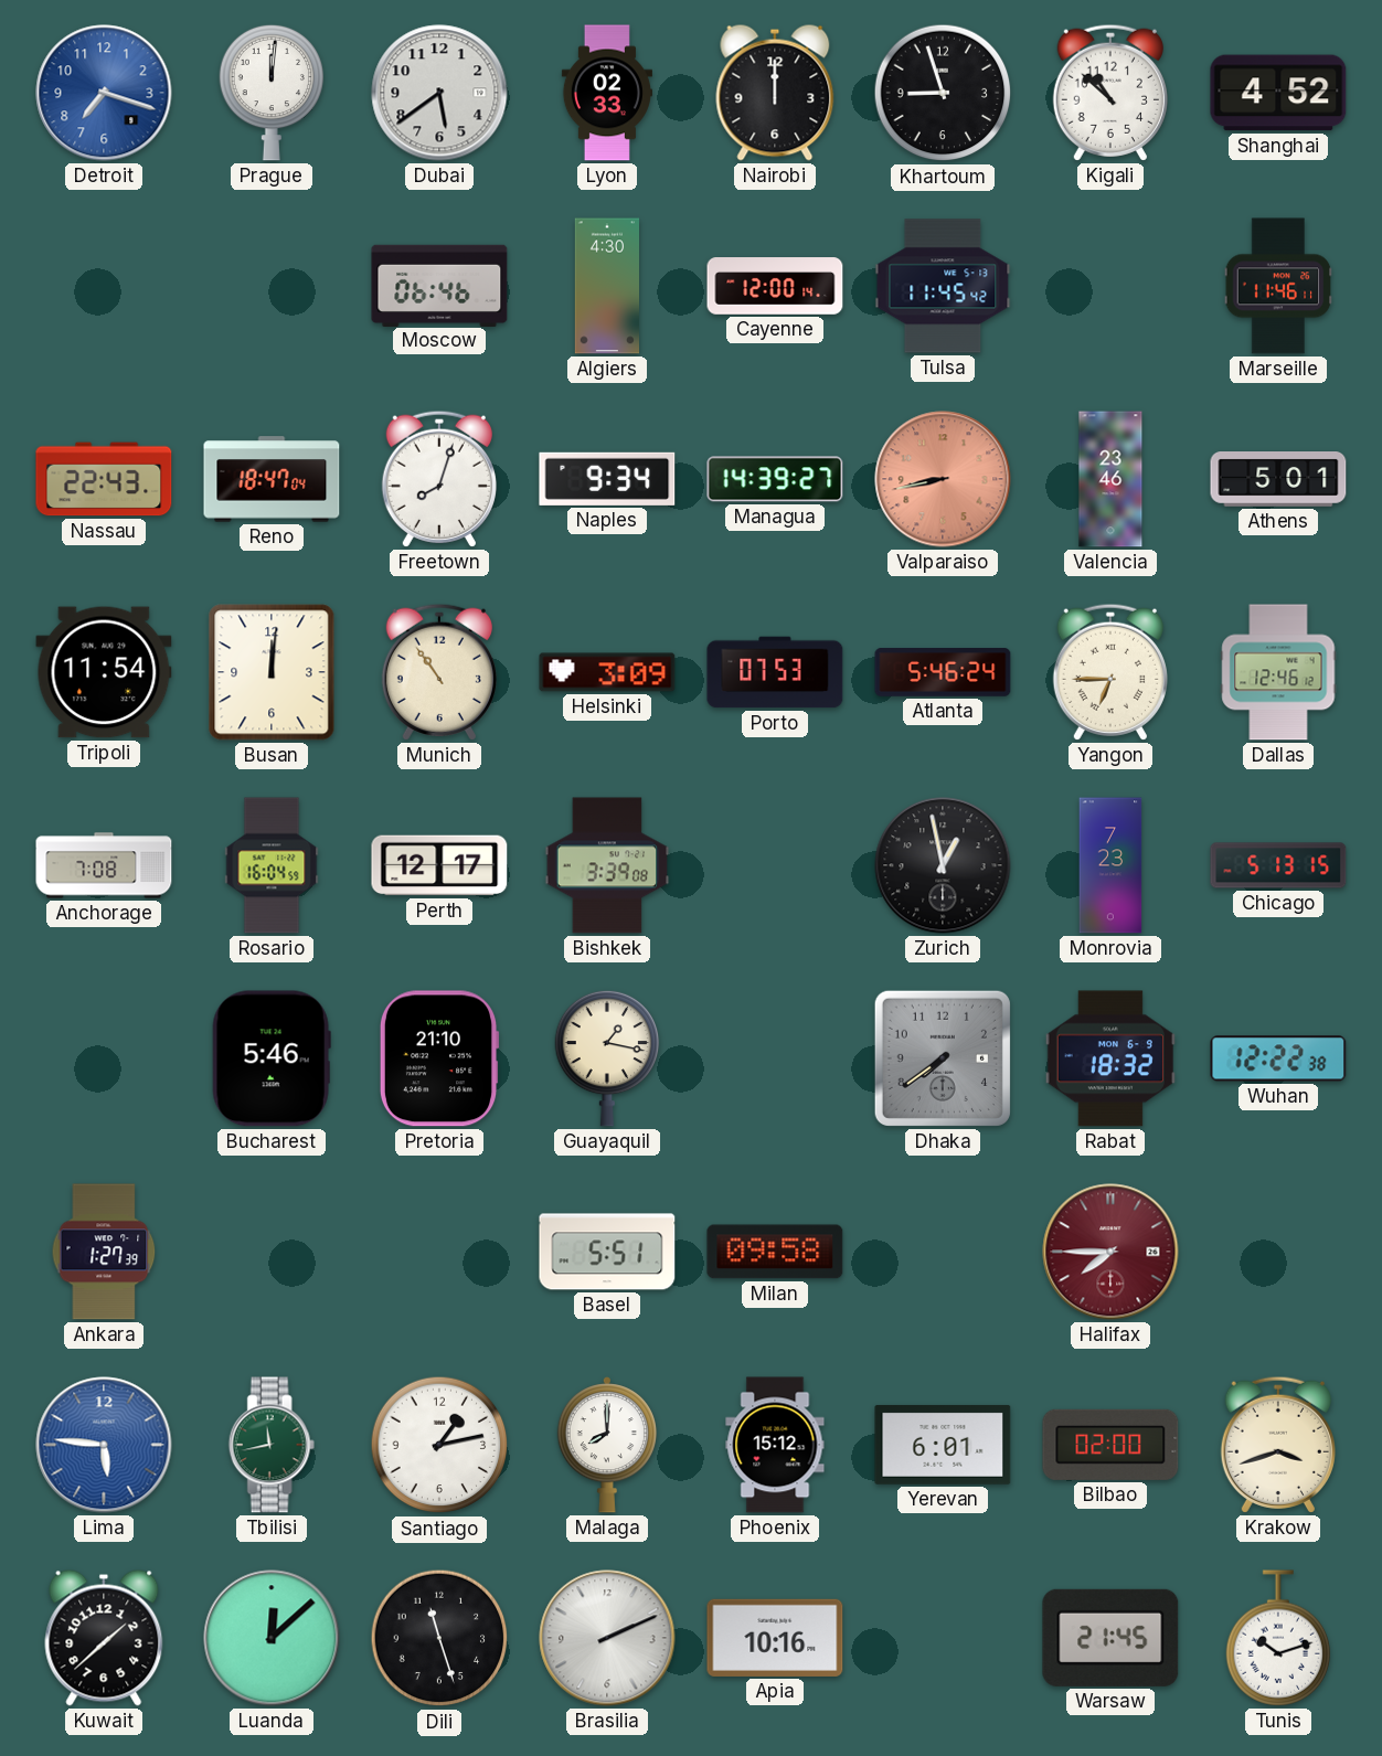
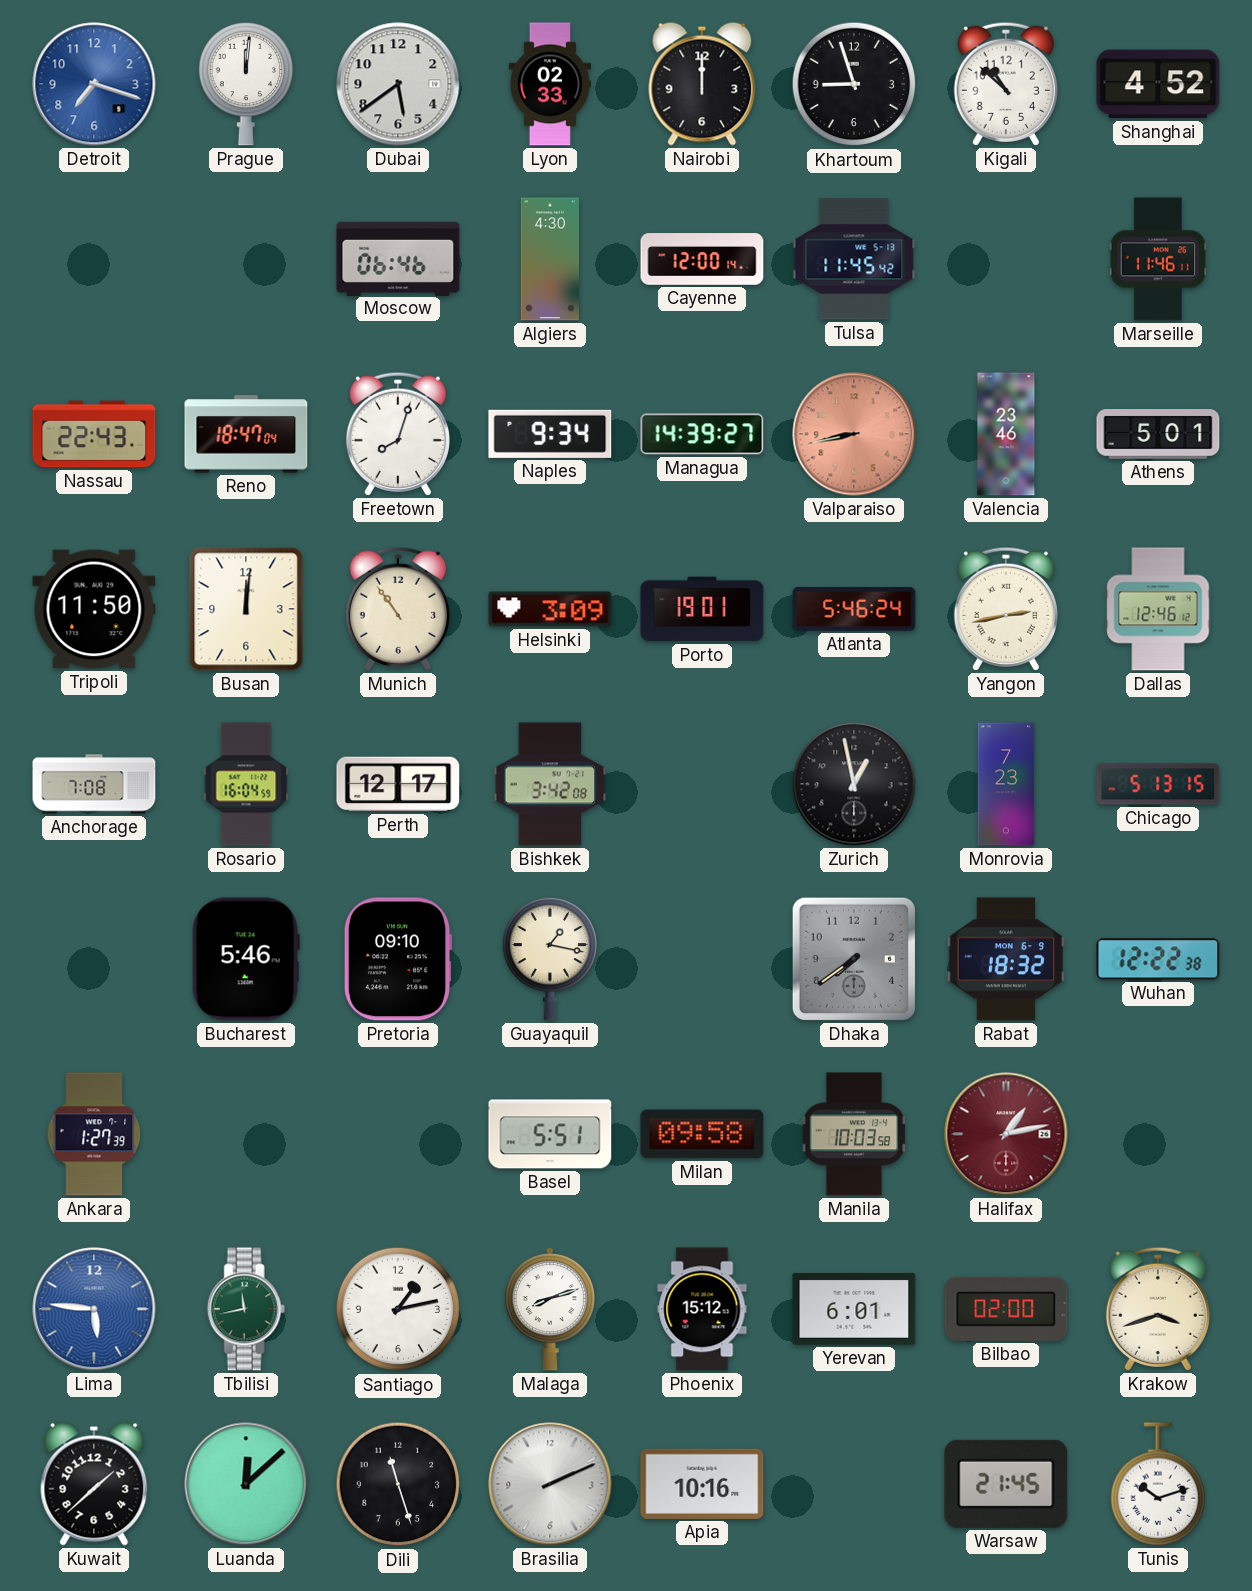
Tripoli: 11:54 -> 11:50
Porto: 07:53 -> 19:01
Yangon: 6:45 -> 2:43
Bishkek: 3:39 -> 3:42
Pretoria: 21:10 -> 09:10
Manila: none -> 10:03
Halifax: 7:45 -> 1:13
Malaga: 8:00 -> 8:12
